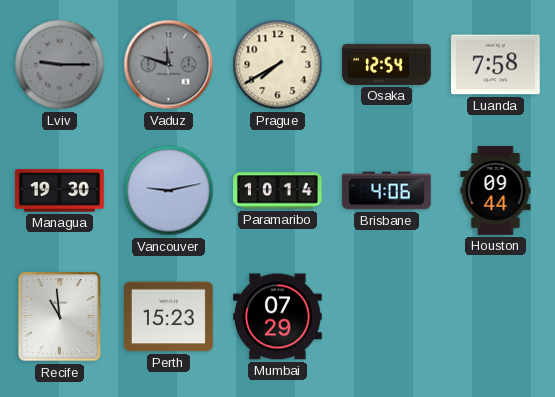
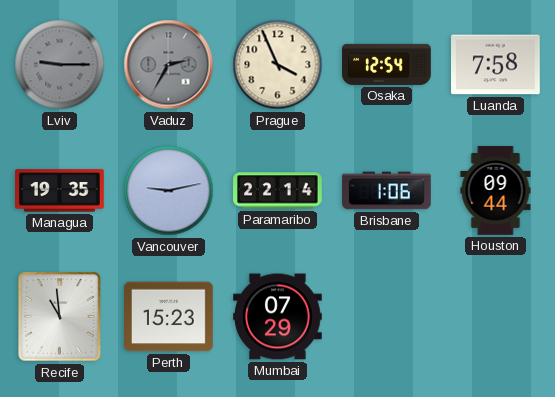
Vaduz: 11:48 -> 2:35
Prague: 7:40 -> 3:56
Managua: 19:30 -> 19:35
Paramaribo: 10:14 -> 22:14
Brisbane: 4:06 -> 1:06
